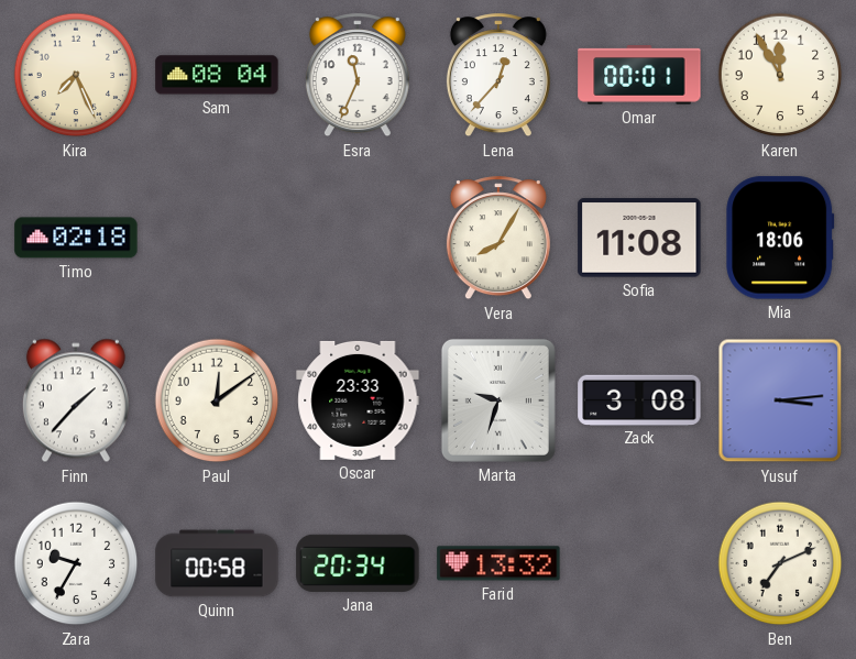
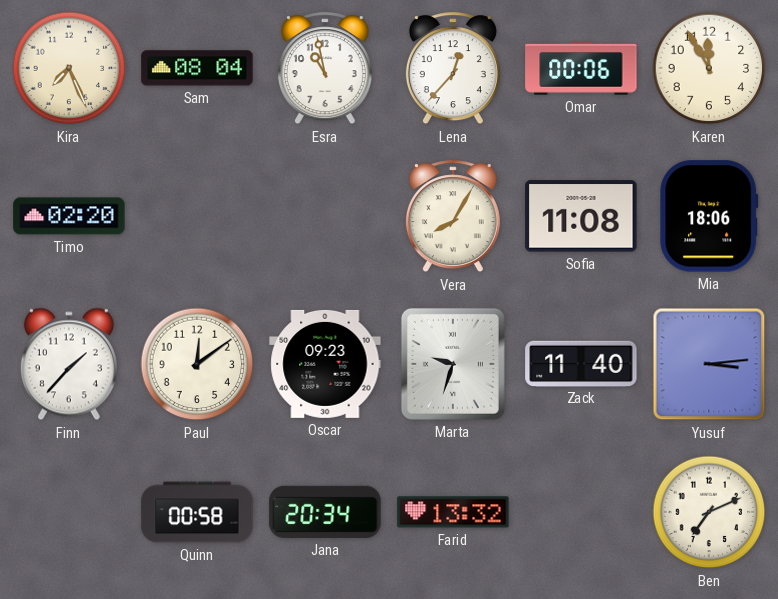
Esra: 11:34 -> 10:58
Omar: 00:01 -> 00:06
Timo: 02:18 -> 02:20
Oscar: 23:33 -> 09:23
Zack: 3:08 -> 11:40
Zara: 9:35 -> none
